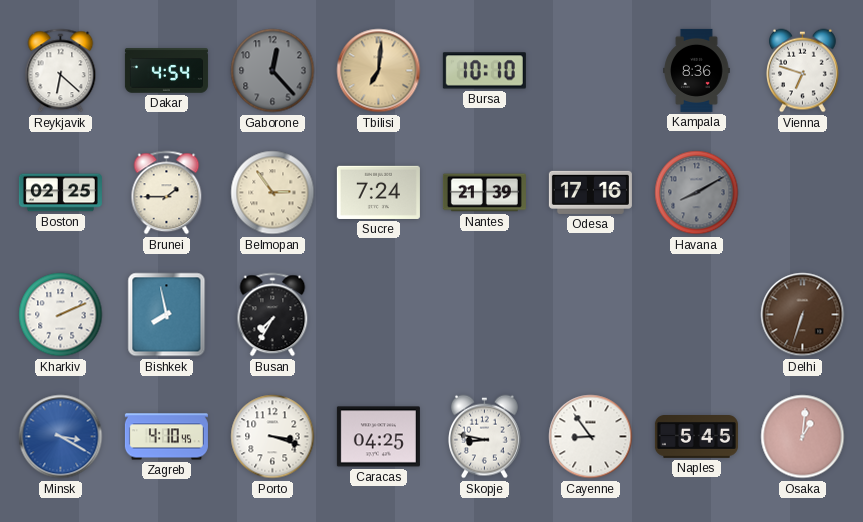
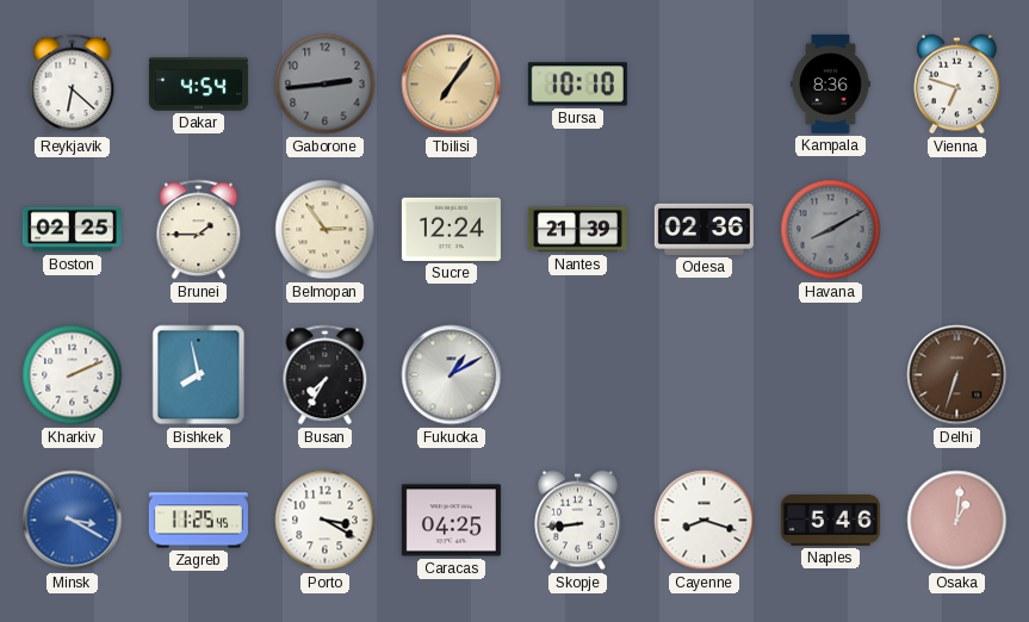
Gaborone: 12:23 -> 2:44
Tbilisi: 7:01 -> 7:06
Sucre: 7:24 -> 12:24
Odesa: 17:16 -> 02:36
Fukuoka: none -> 1:10
Zagreb: 4:10 -> 11:25
Porto: 3:18 -> 3:20
Skopje: 8:47 -> 8:44
Cayenne: 8:54 -> 8:18
Naples: 5:45 -> 5:46
